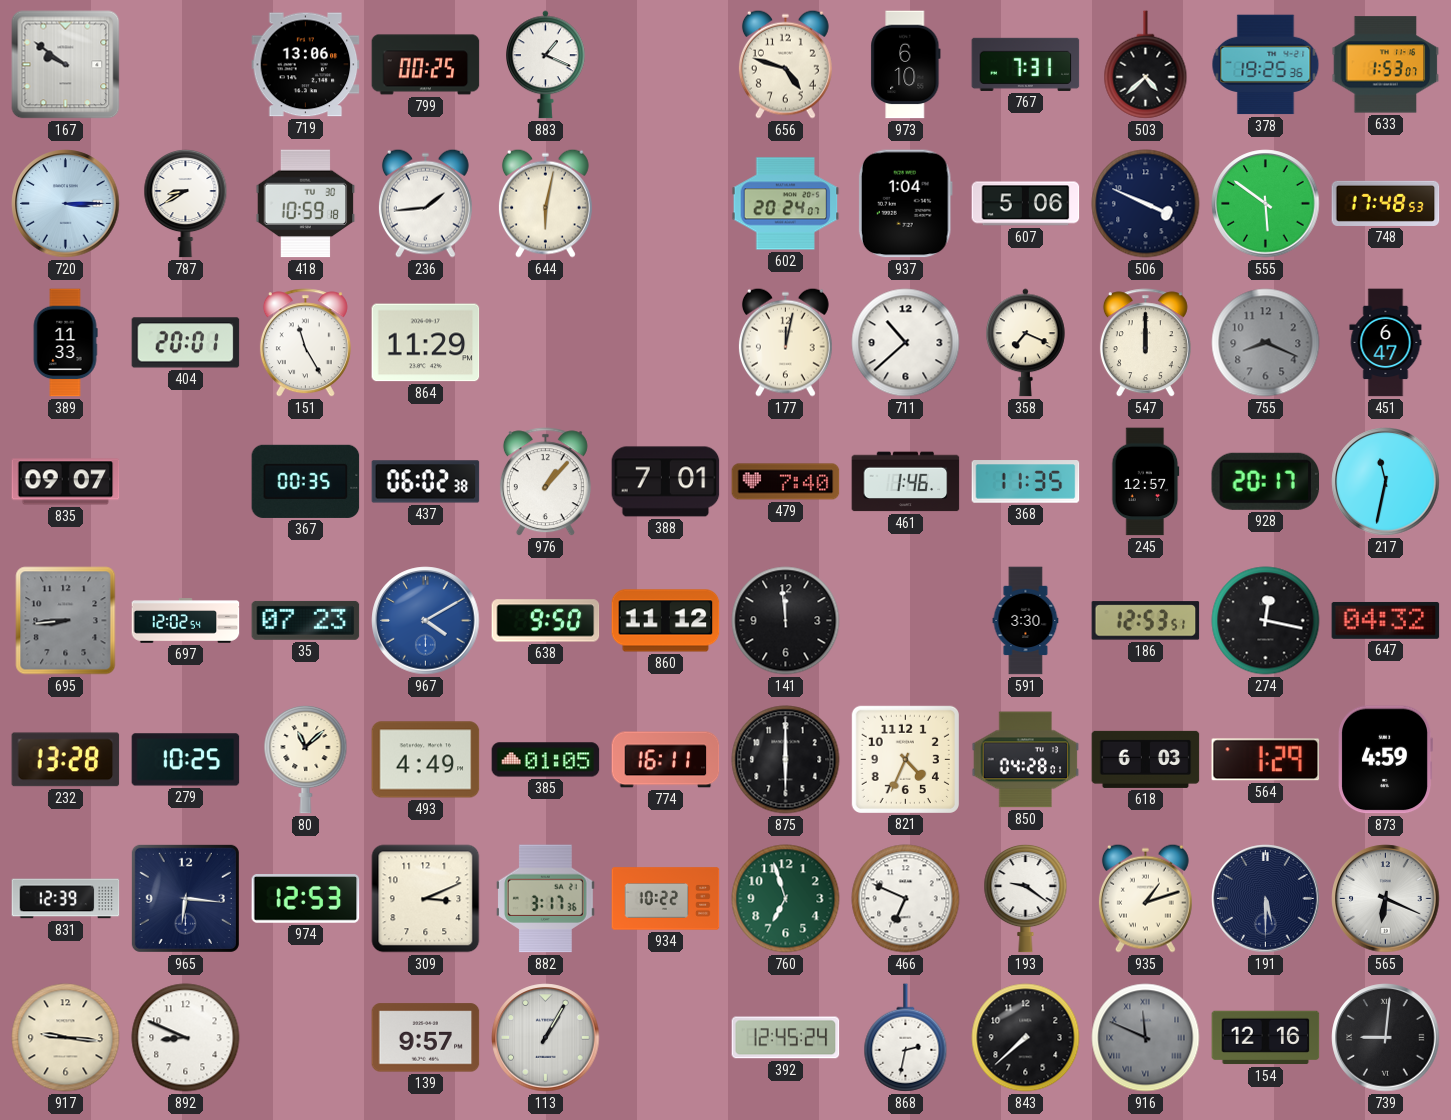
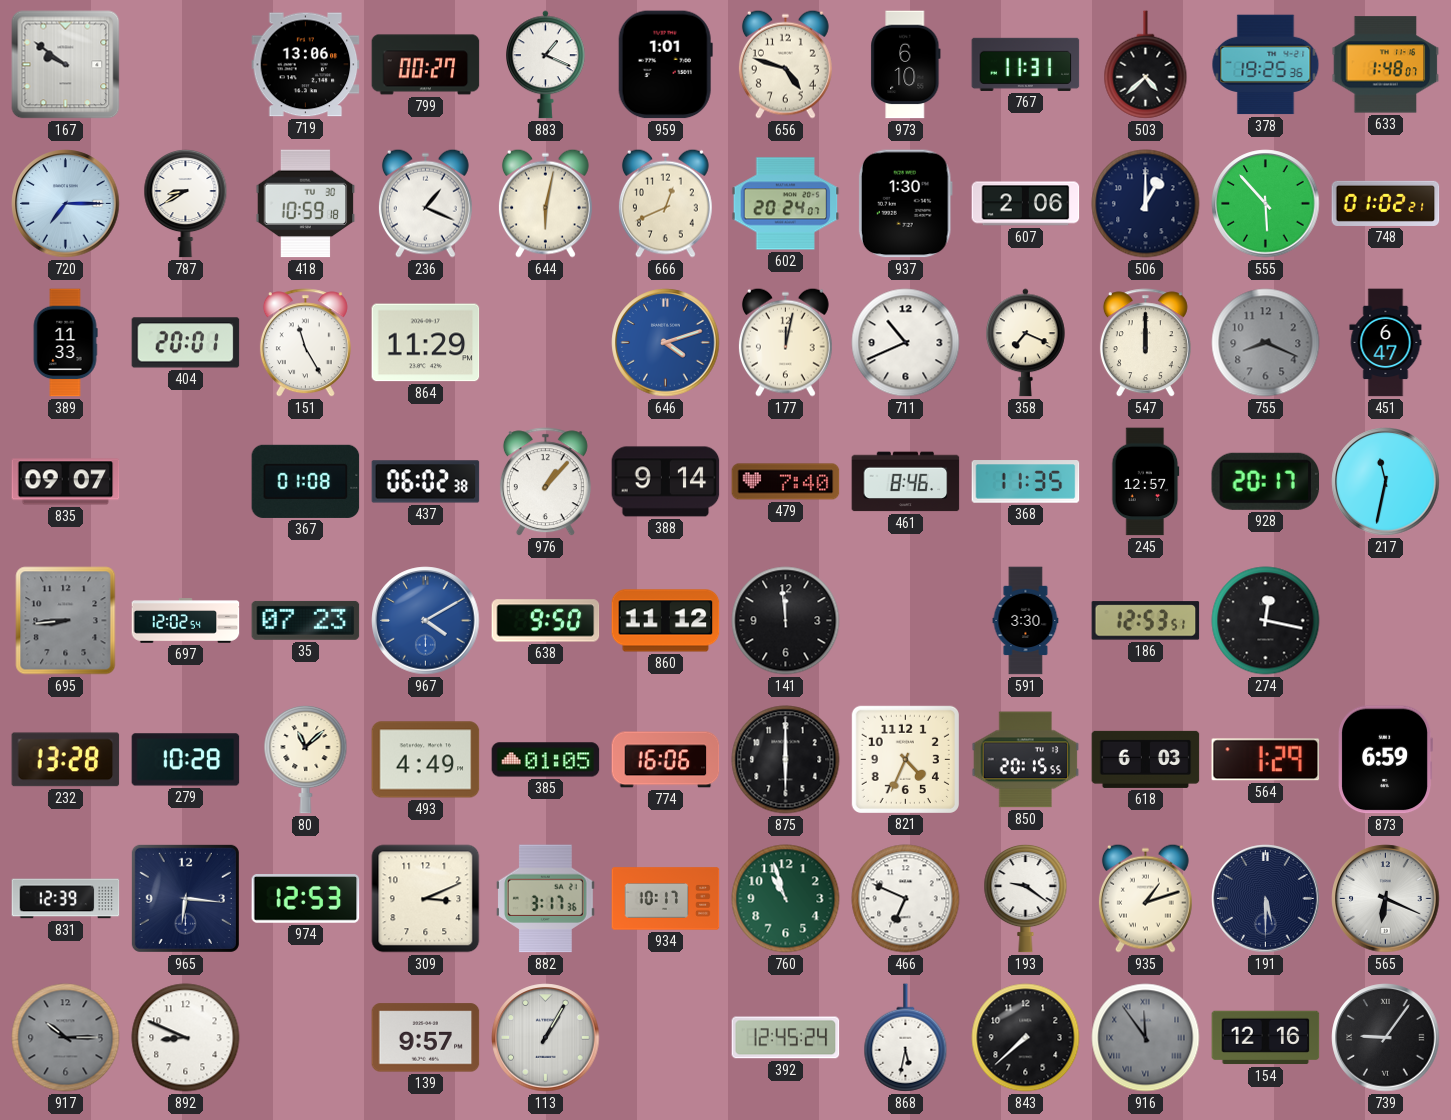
799: 00:25 -> 00:27
959: none -> 1:01
767: 7:31 -> 11:31
633: 1:53 -> 1:48
720: 3:15 -> 7:15
236: 1:44 -> 1:19
666: none -> 12:41
937: 1:04 -> 1:30
607: 5:06 -> 2:06
506: 3:49 -> 1:00
555: 5:51 -> 5:53
748: 17:48 -> 01:02
646: none -> 4:12
711: 10:38 -> 10:41
367: 00:35 -> 01:08
388: 7:01 -> 9:14
461: 1:46 -> 8:46
647: 04:32 -> none
279: 10:25 -> 10:28
774: 16:11 -> 16:06
850: 04:28 -> 20:15
873: 4:59 -> 6:59
934: 10:22 -> 10:17
760: 6:57 -> 10:57
917: 9:16 -> 10:15
917 dial: cream -> grey
868: 2:32 -> 5:32
916: 11:49 -> 11:54
739: 9:01 -> 9:06
